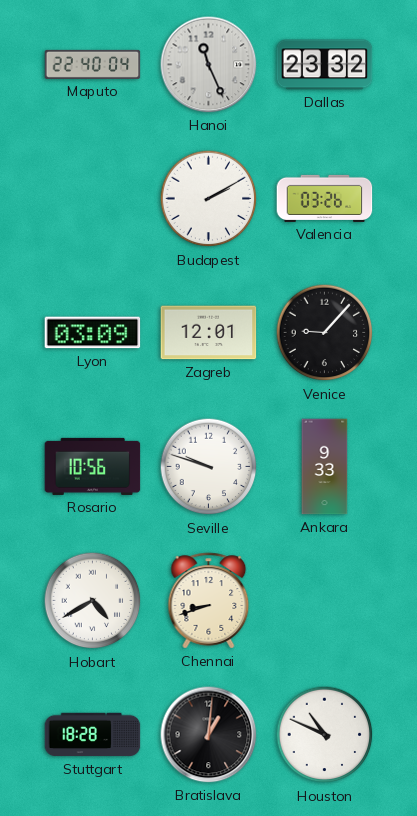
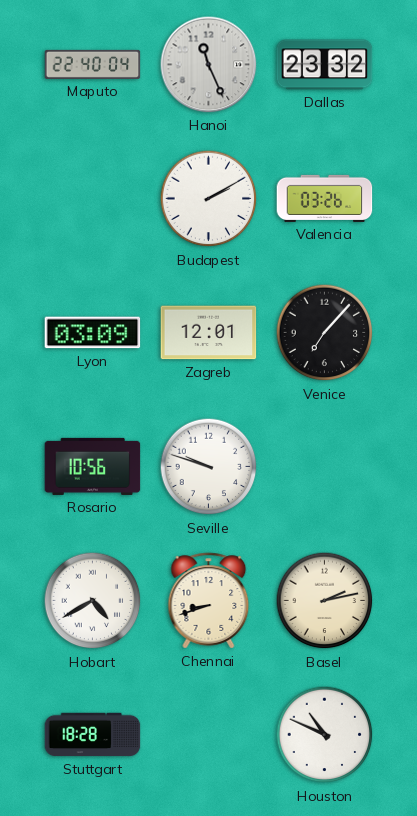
Venice: 9:07 -> 7:07
Ankara: 9:33 -> none
Basel: none -> 2:13
Bratislava: 1:01 -> none
